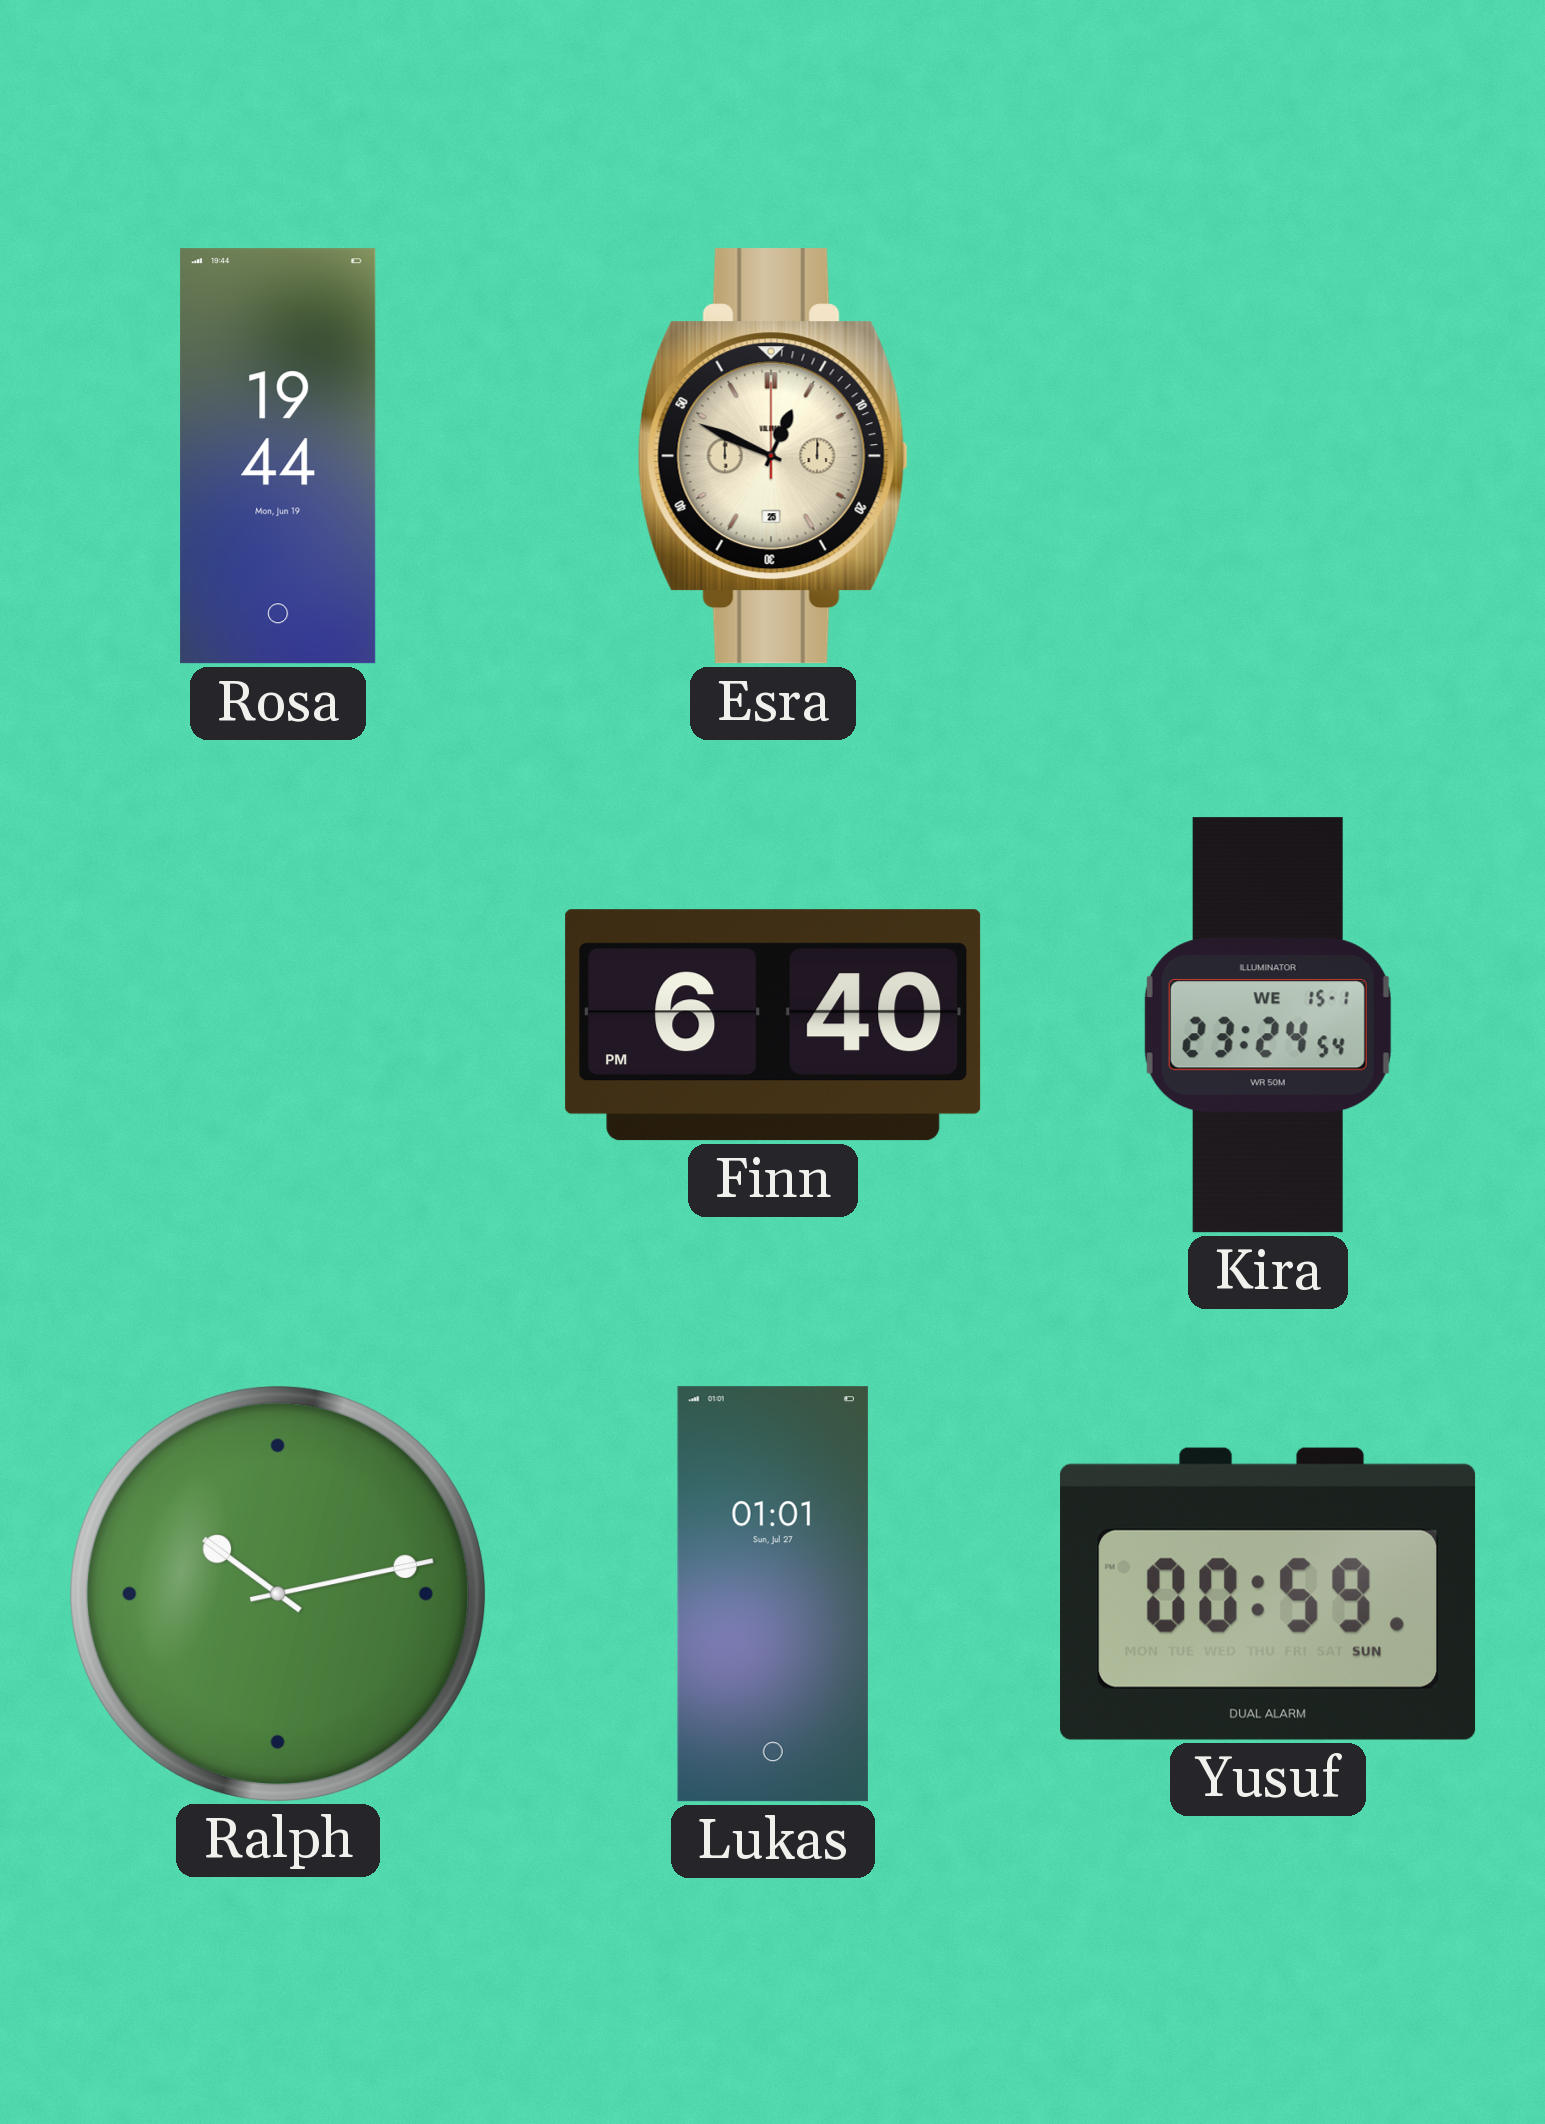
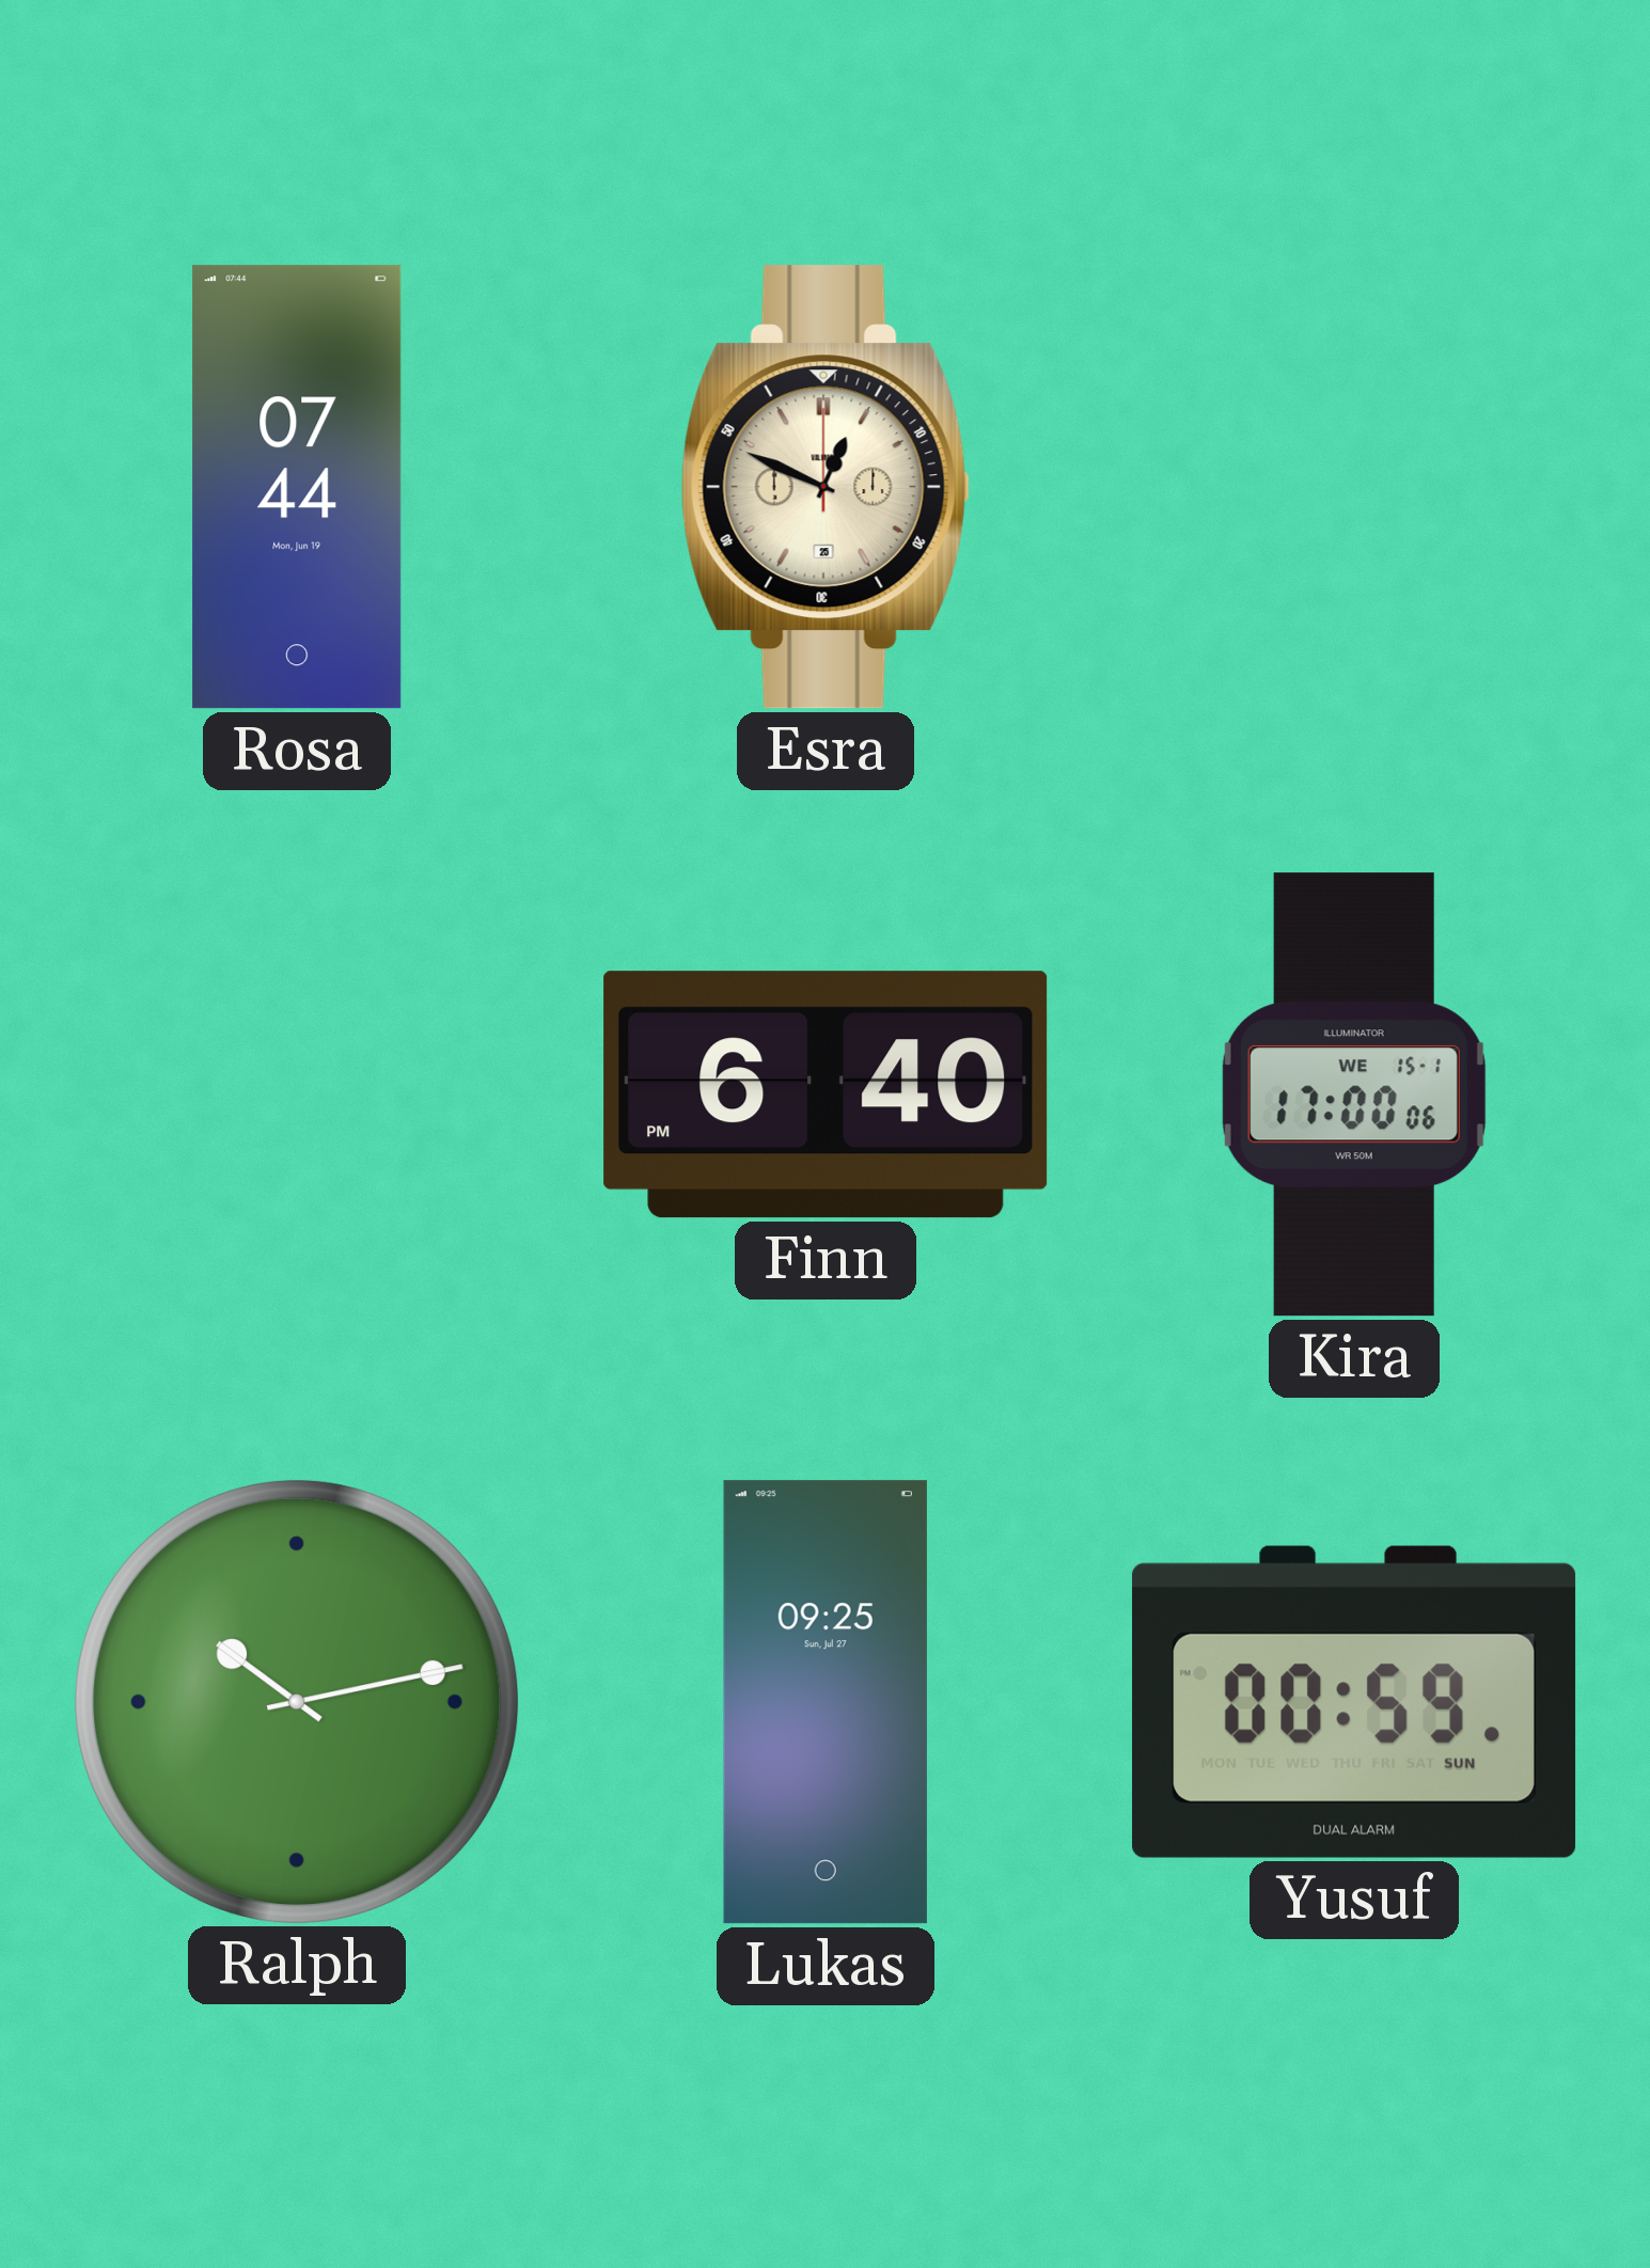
Rosa: 19:44 -> 07:44
Kira: 23:24 -> 17:00
Lukas: 01:01 -> 09:25
